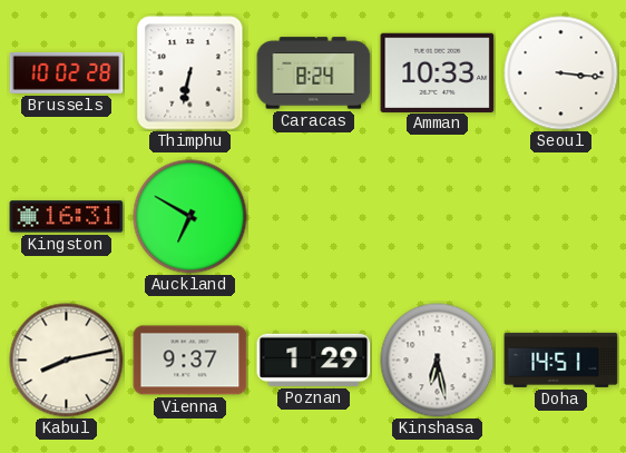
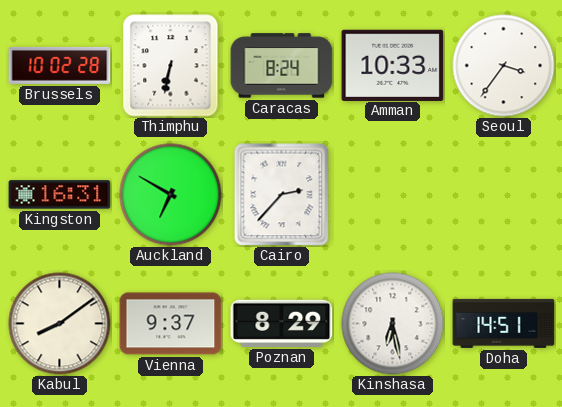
Seoul: 3:16 -> 3:36
Cairo: none -> 2:37
Kabul: 8:13 -> 8:09
Poznan: 1:29 -> 8:29
